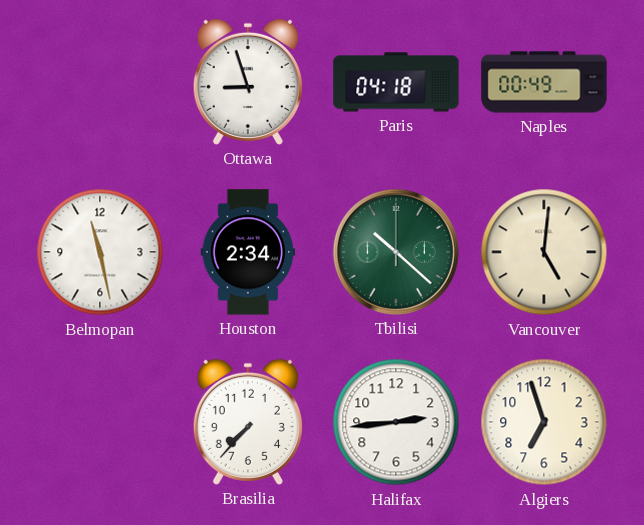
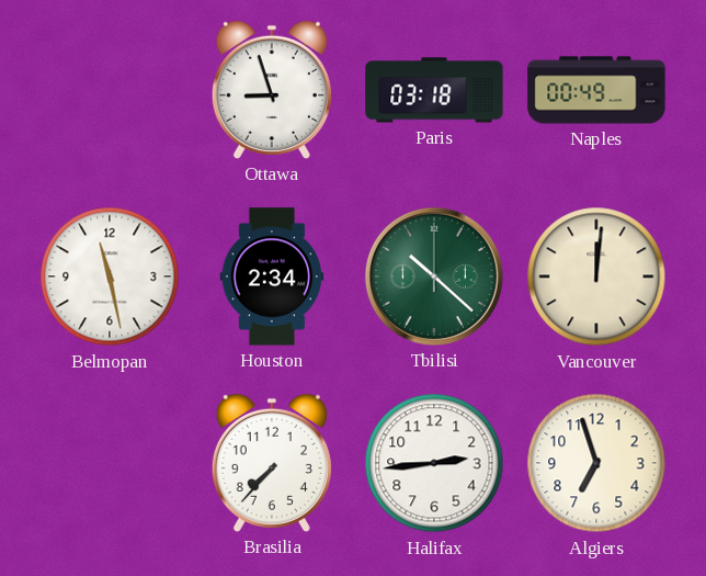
Paris: 04:18 -> 03:18
Vancouver: 5:01 -> 12:01
